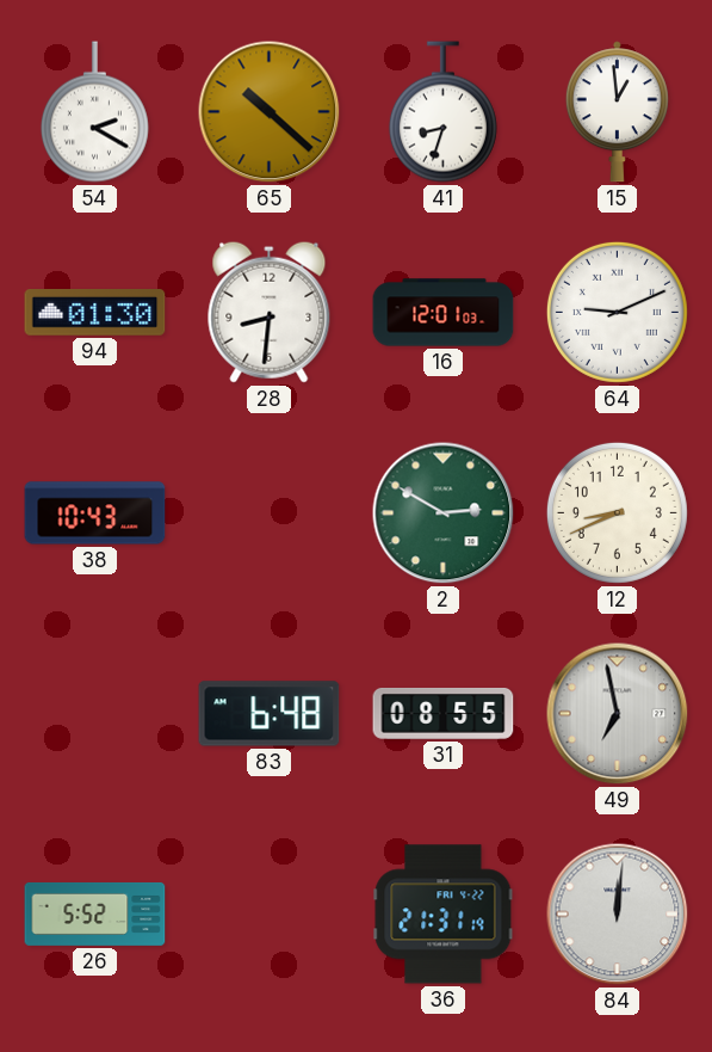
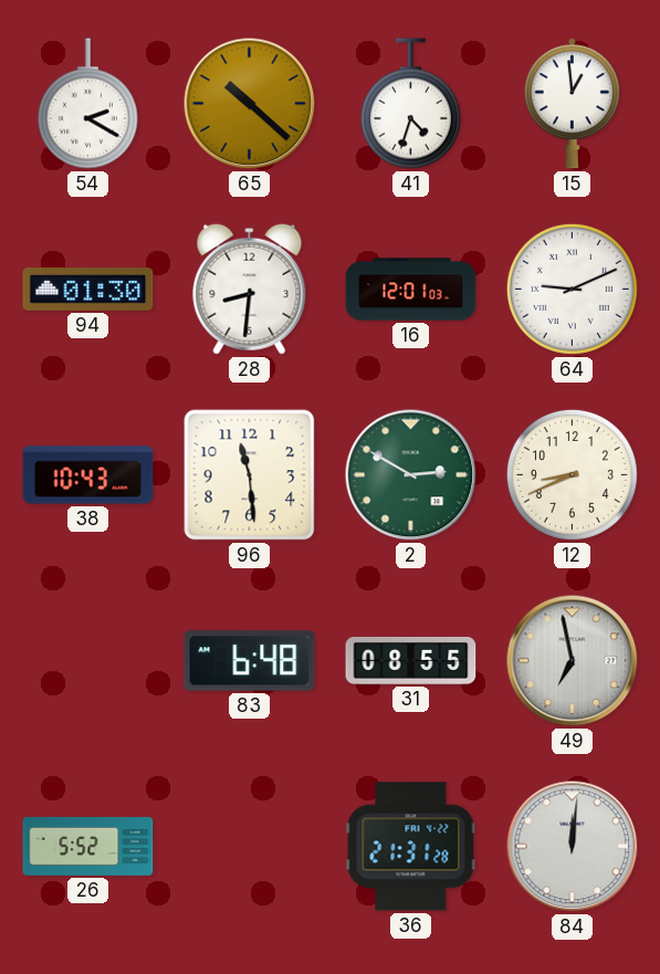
41: 8:33 -> 4:33
96: none -> 11:29
36: 21:31:19 -> 21:31:28
